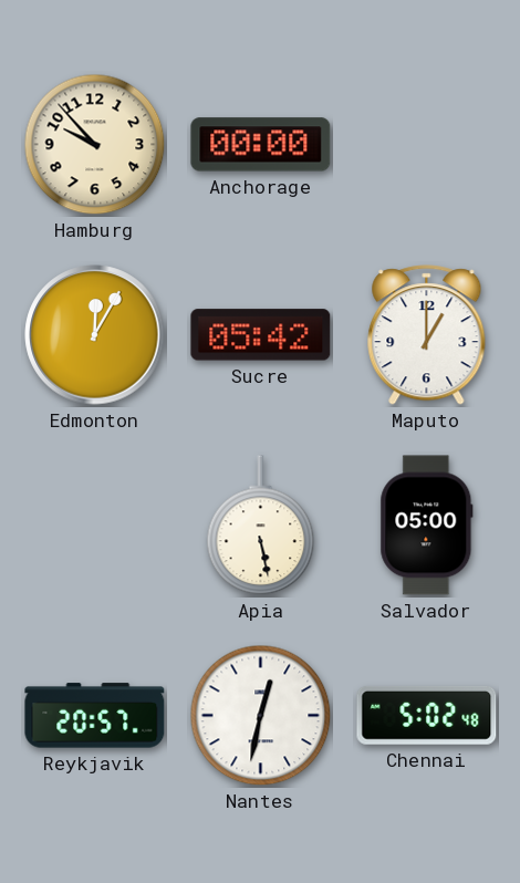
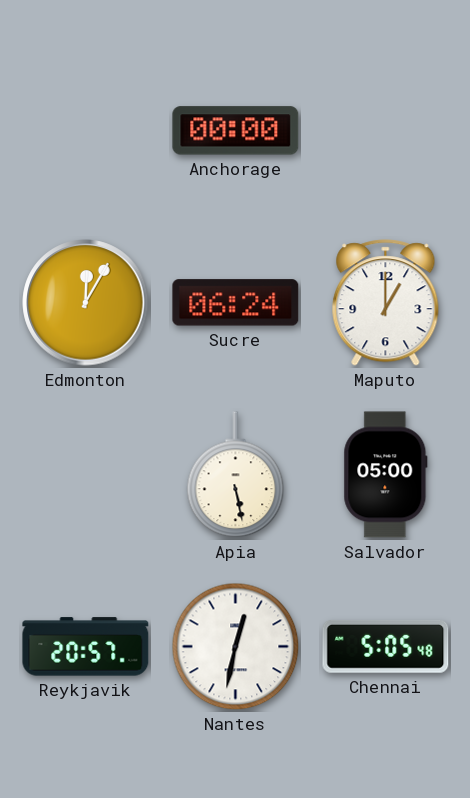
Hamburg: 9:53 -> none
Sucre: 05:42 -> 06:24
Chennai: 5:02 -> 5:05
